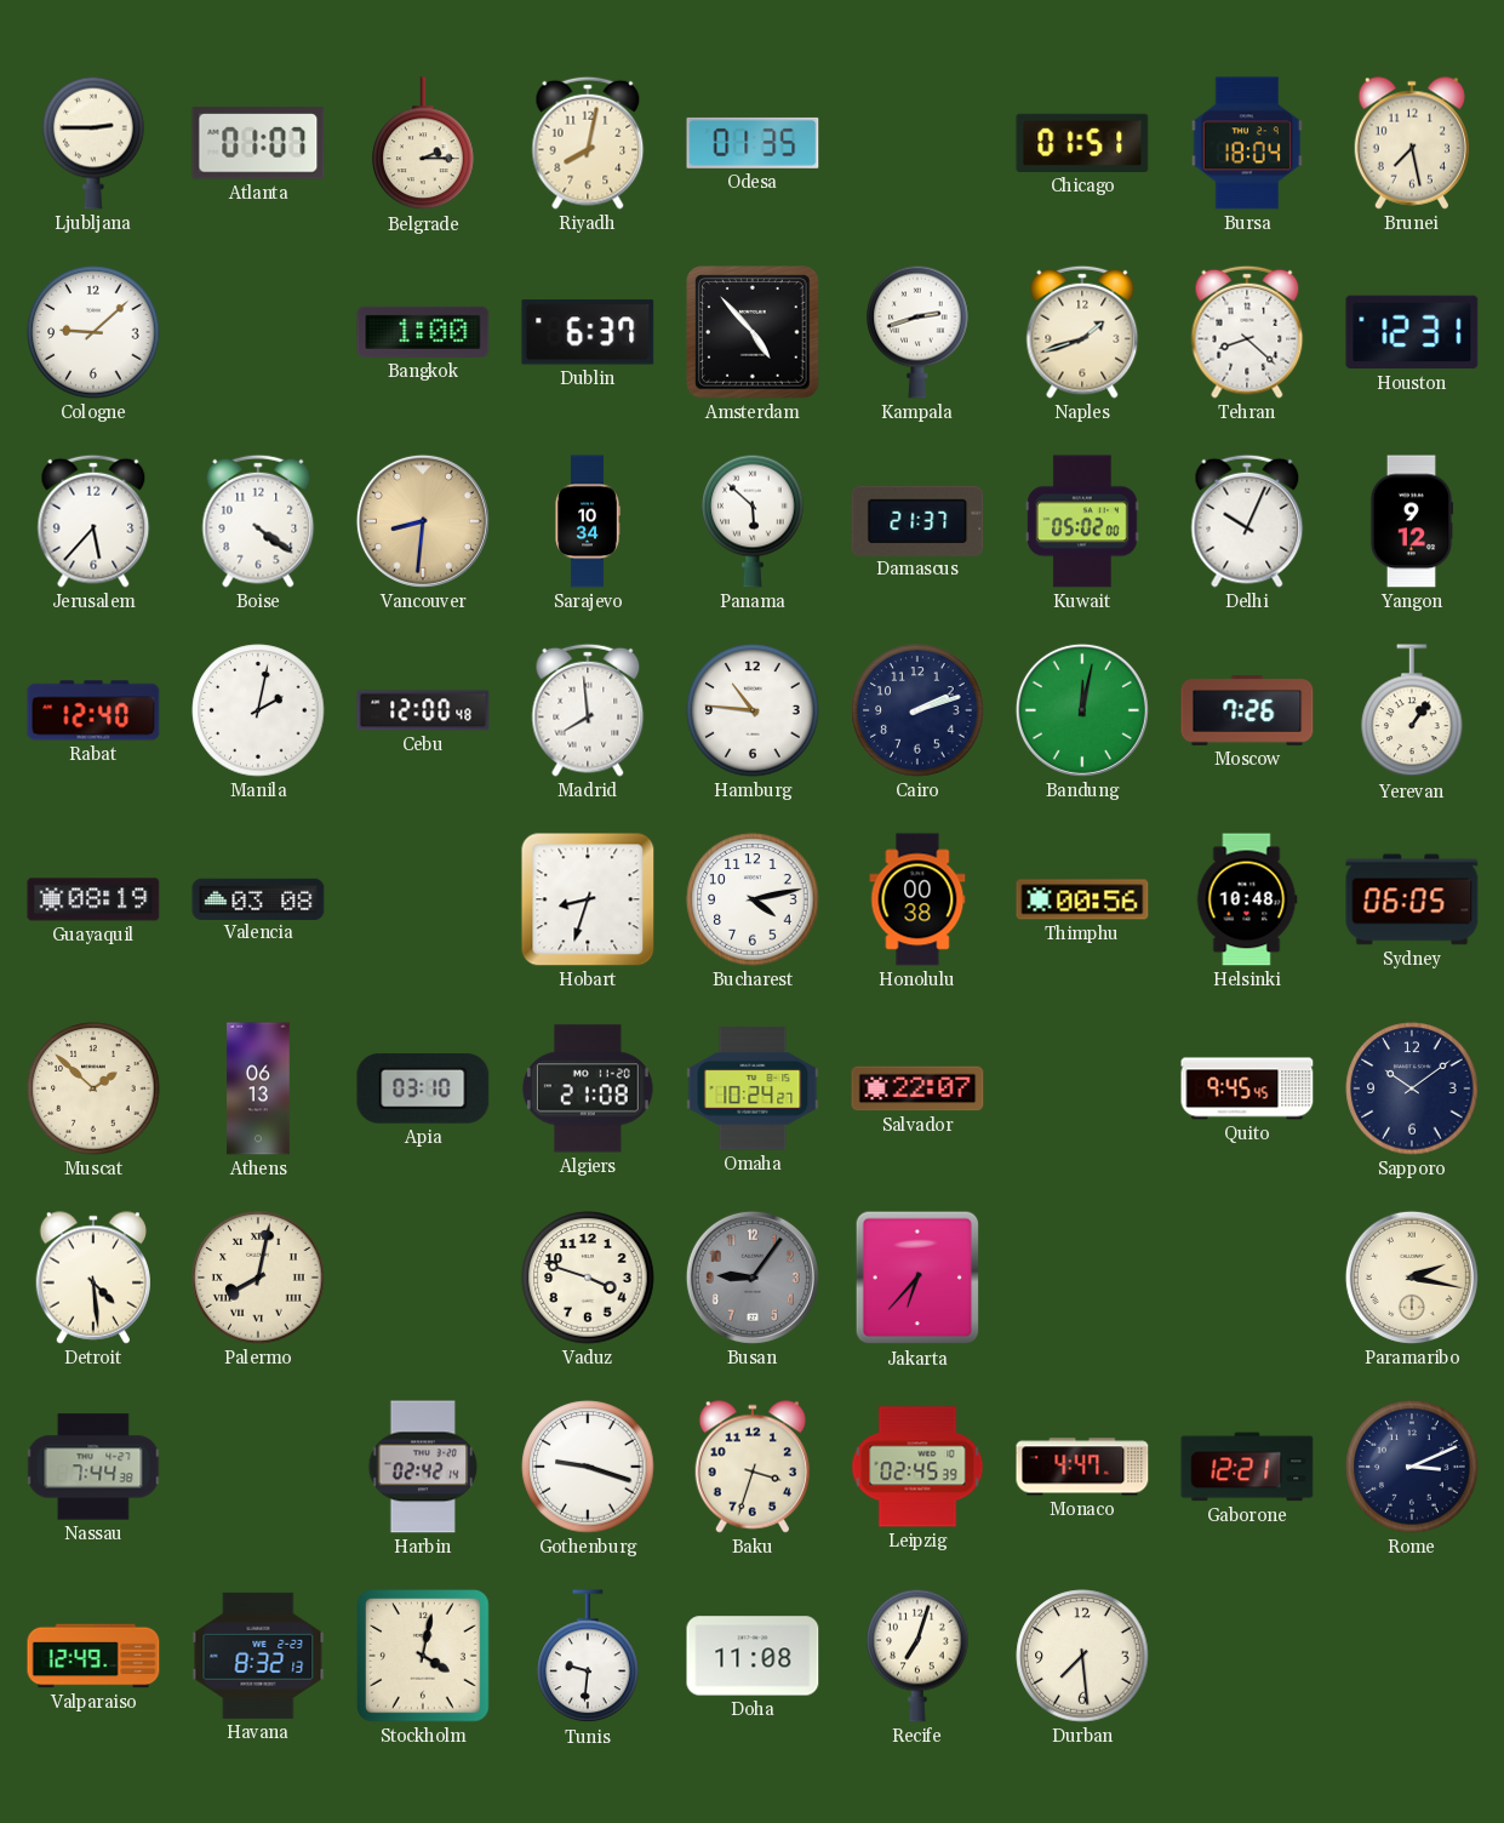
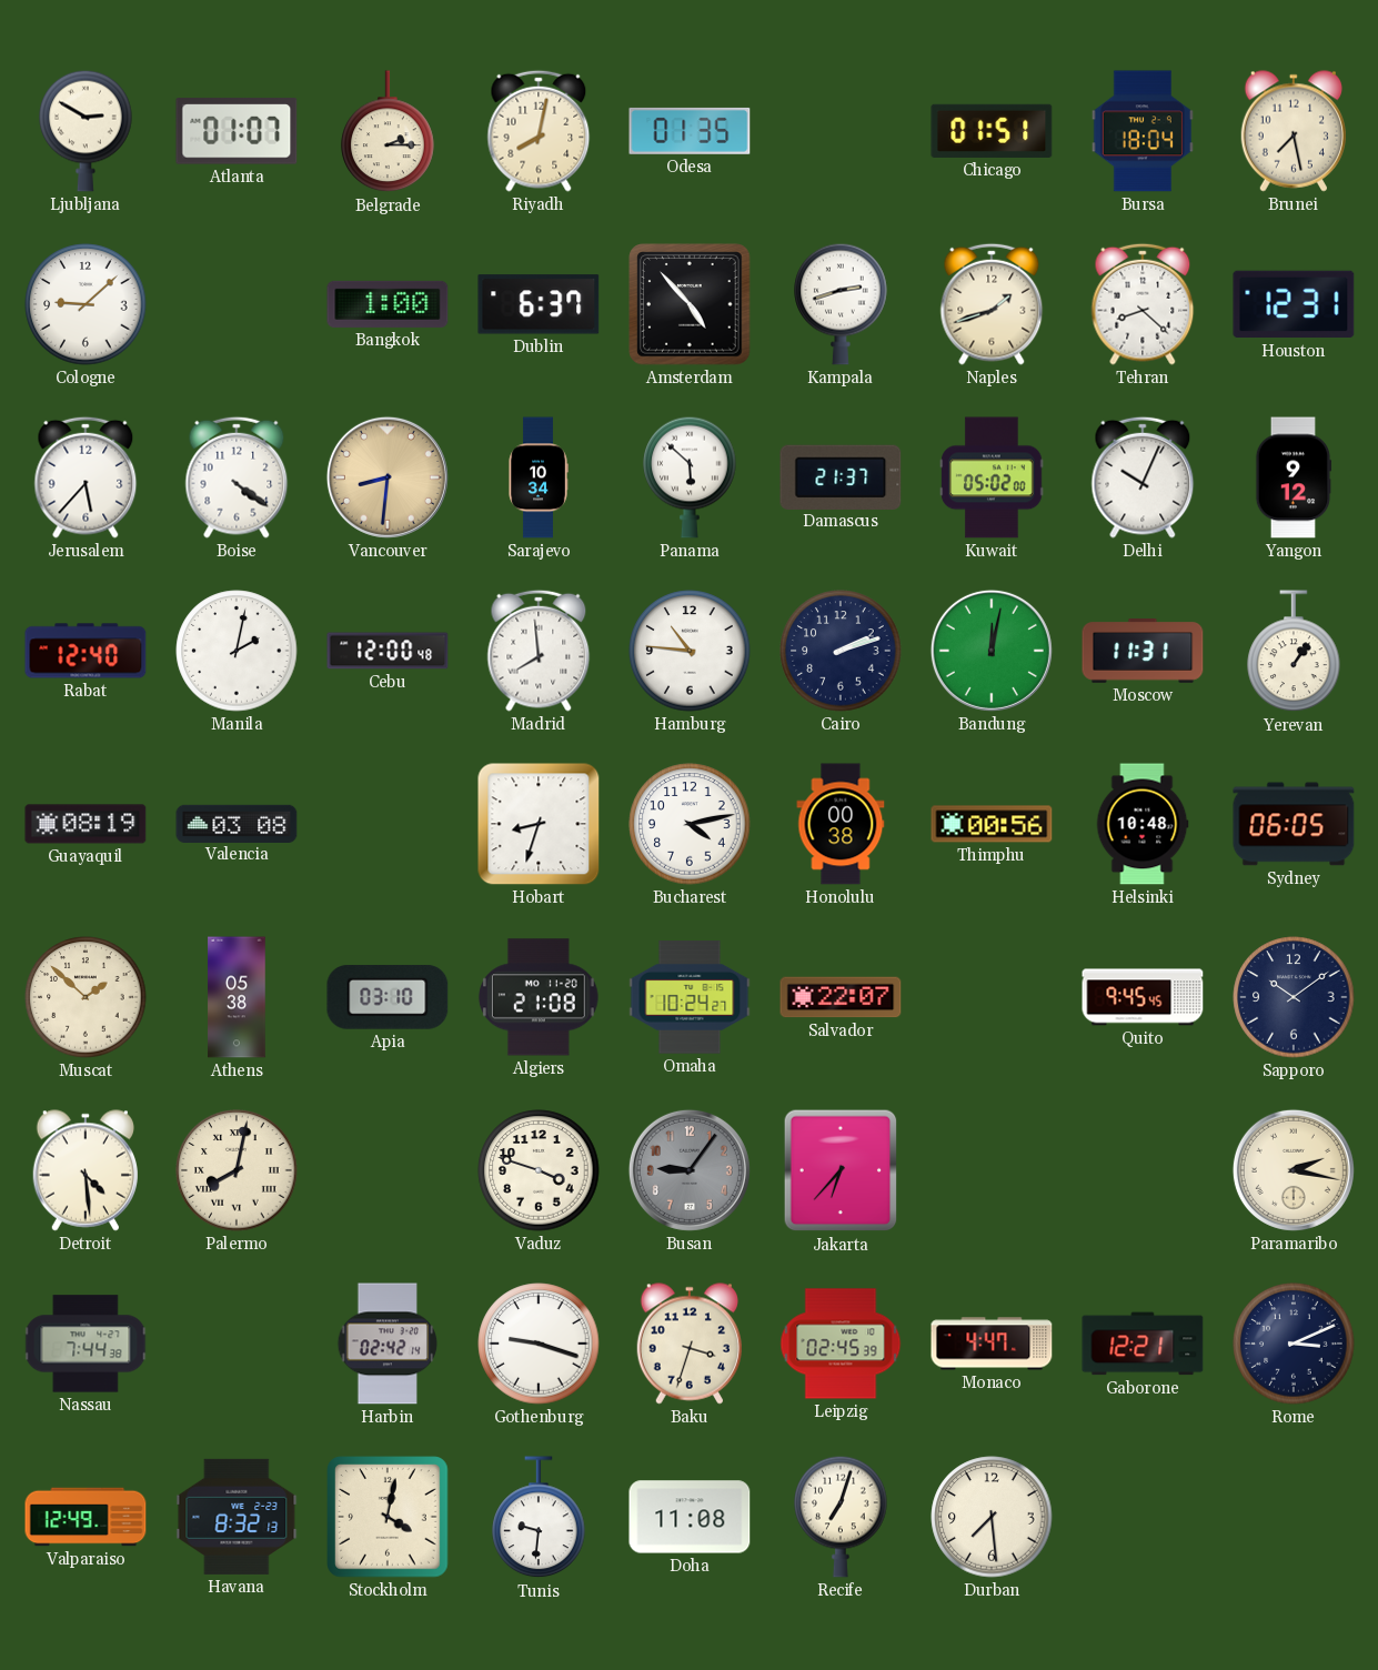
Ljubljana: 2:45 -> 2:50
Moscow: 7:26 -> 11:31
Athens: 06:13 -> 05:38
